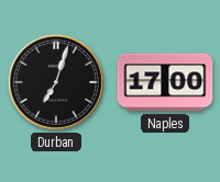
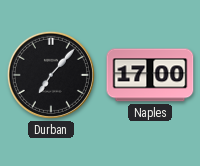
Durban: 7:03 -> 7:07
